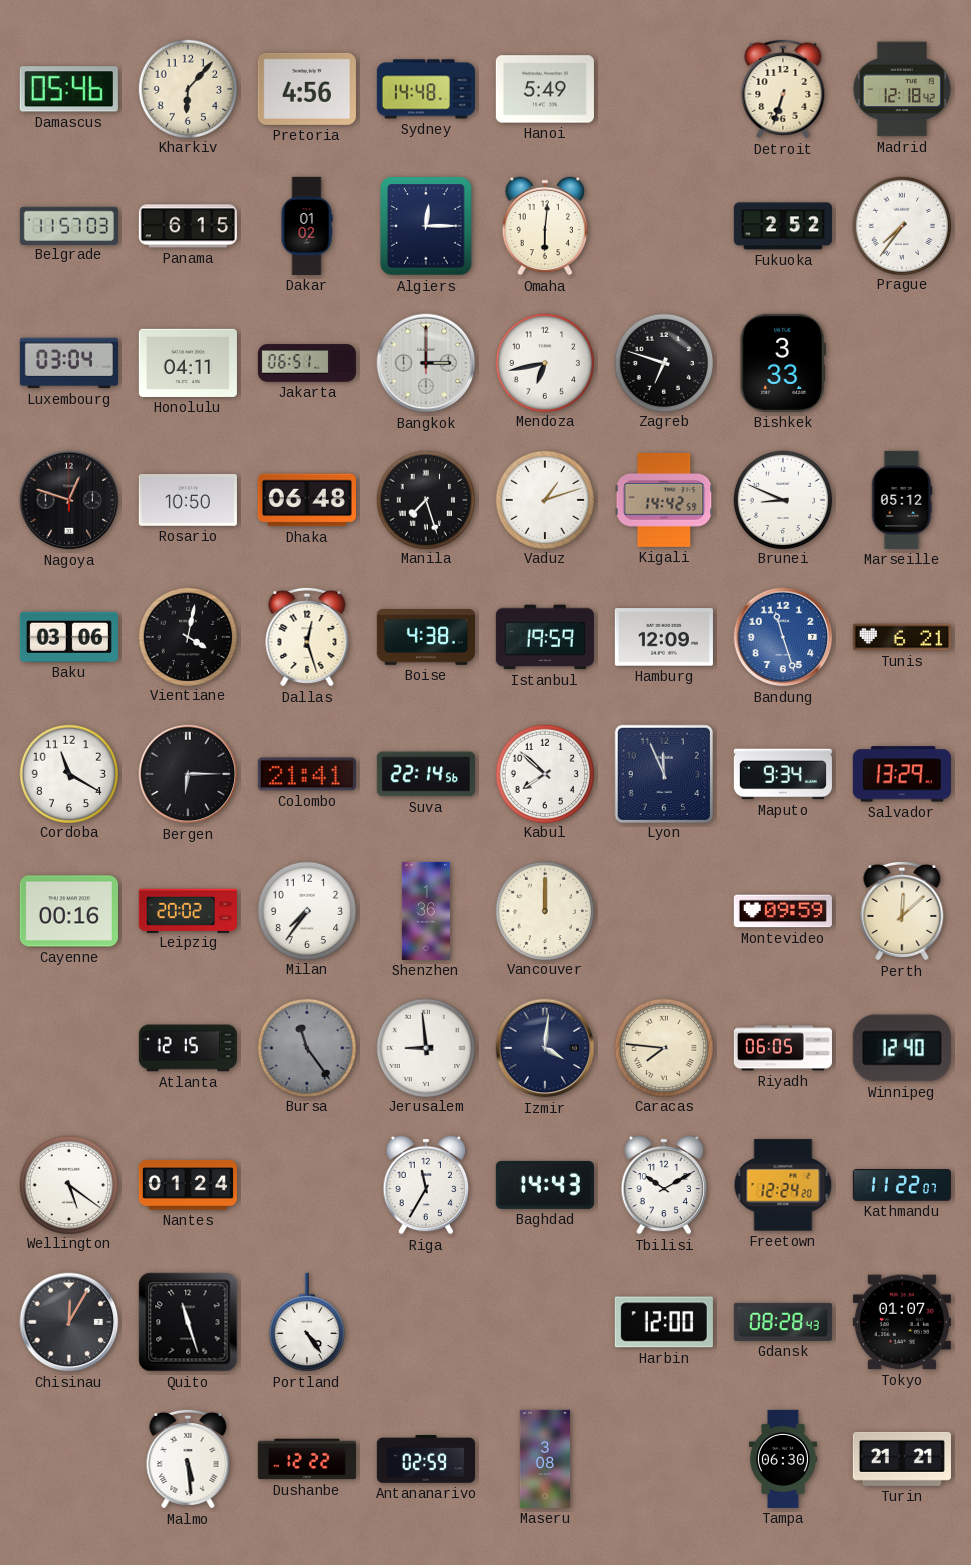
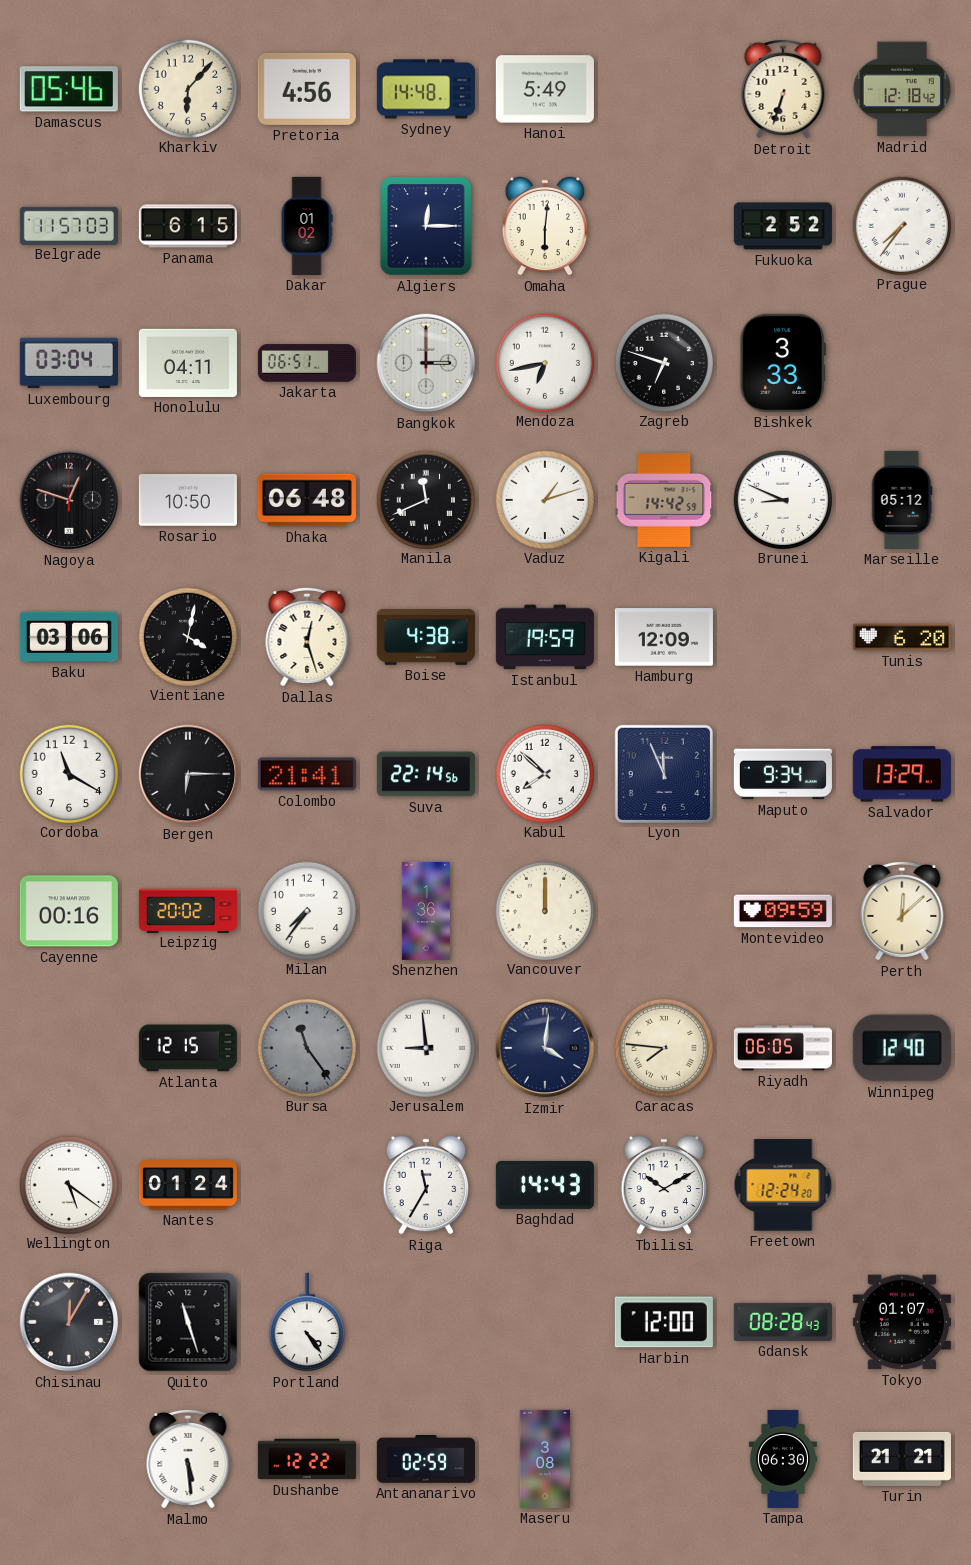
Manila: 7:27 -> 11:41
Bandung: 11:27 -> none
Tunis: 6:21 -> 6:20
Kathmandu: 11:22 -> none
